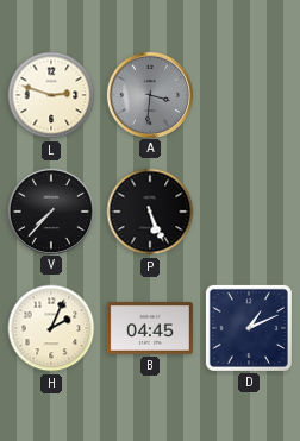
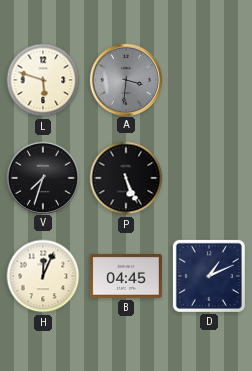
L: 2:48 -> 5:48
V: 7:37 -> 7:33
H: 2:04 -> 12:04
